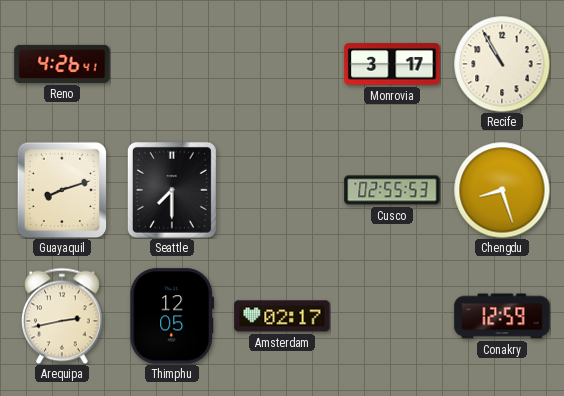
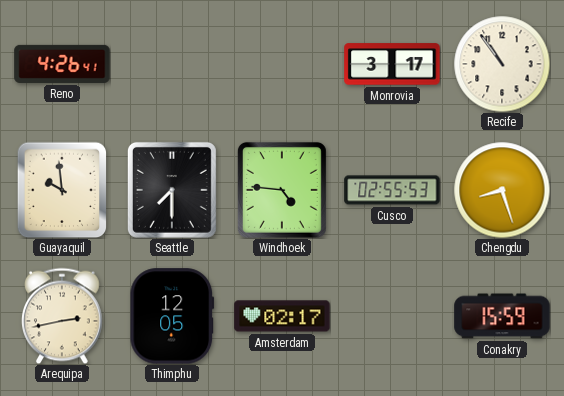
Recife: 10:55 -> 10:54
Guayaquil: 8:12 -> 9:59
Windhoek: none -> 4:46
Conakry: 12:59 -> 15:59
